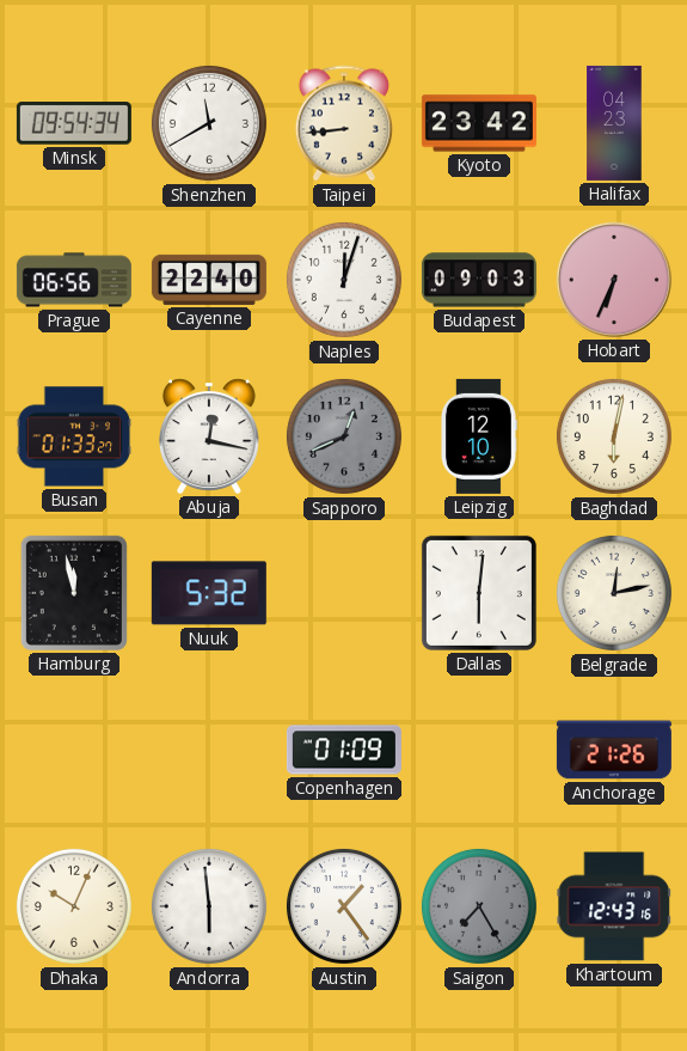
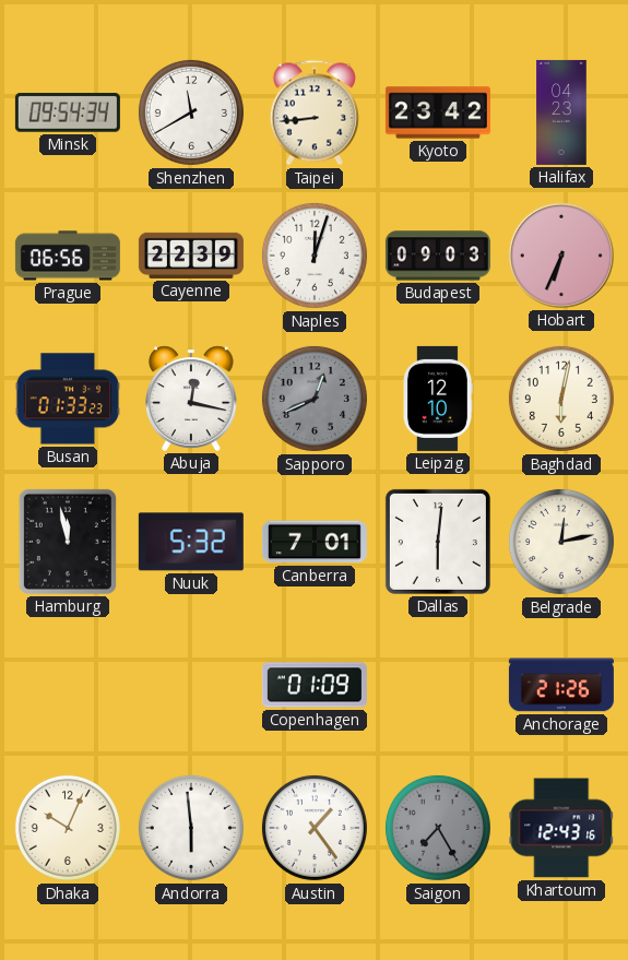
Cayenne: 22:40 -> 22:39
Busan: 01:33:27 -> 01:33:23
Canberra: none -> 7:01
